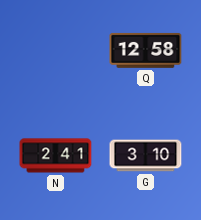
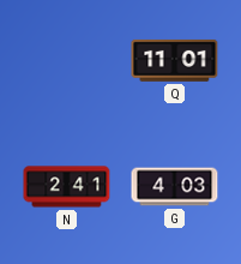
Q: 12:58 -> 11:01
G: 3:10 -> 4:03
